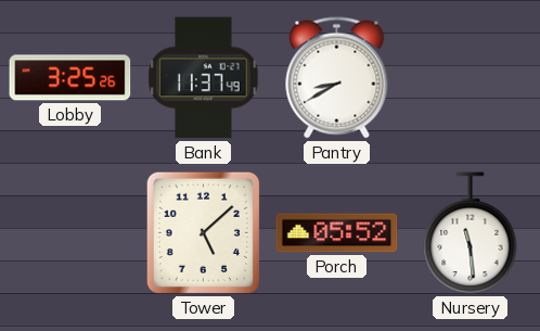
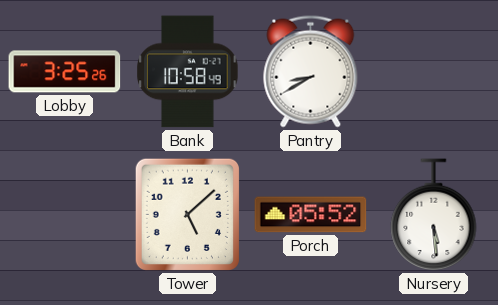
Bank: 11:37 -> 10:58
Nursery: 11:29 -> 5:29
